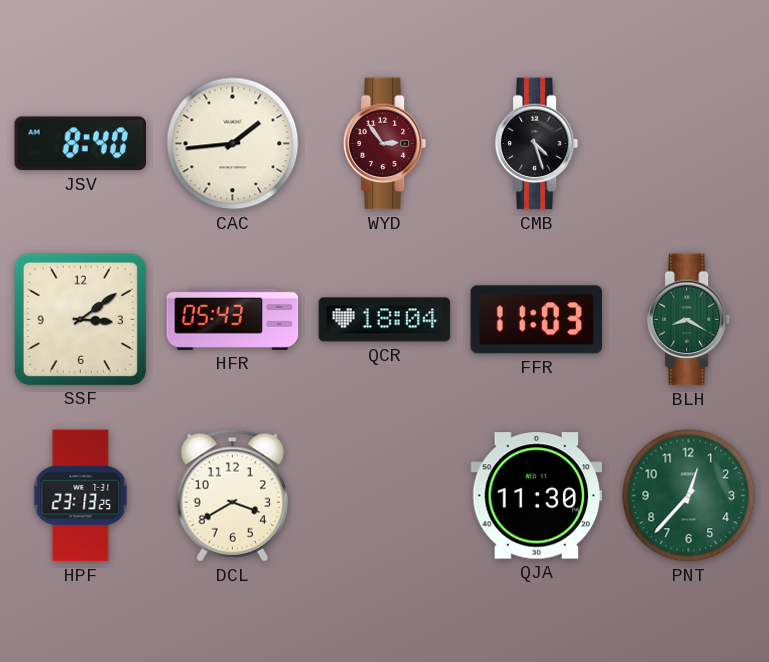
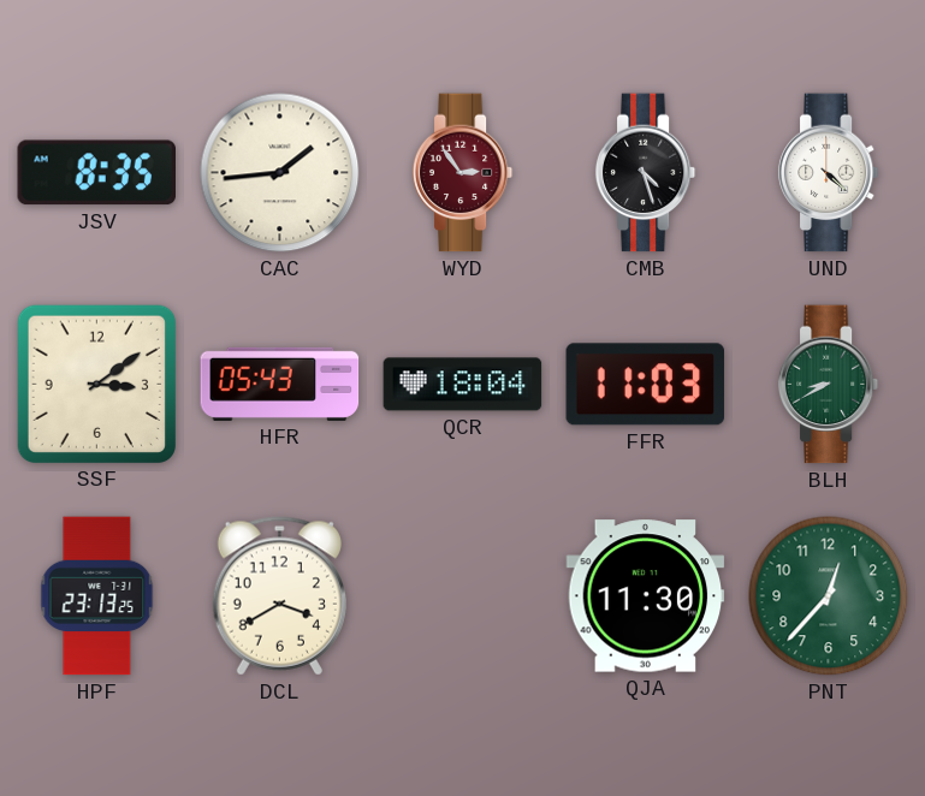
JSV: 8:40 -> 8:35
UND: none -> 4:22
BLH: 8:20 -> 8:40
